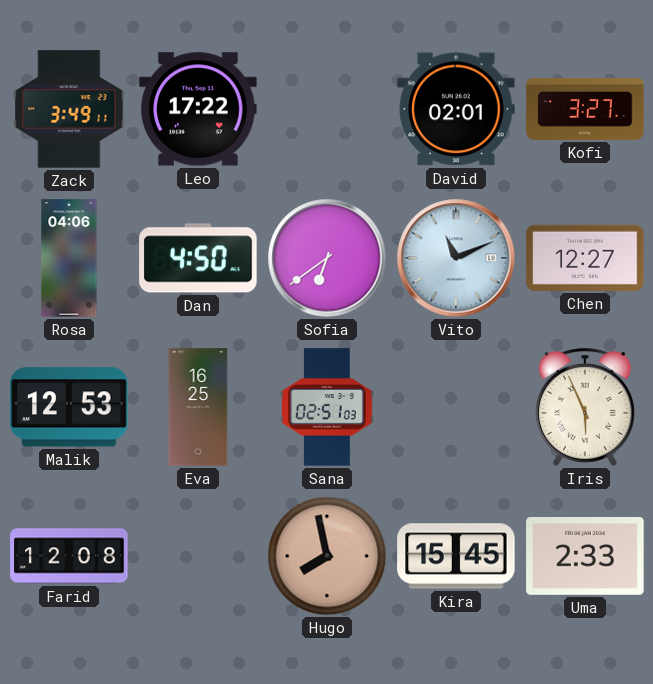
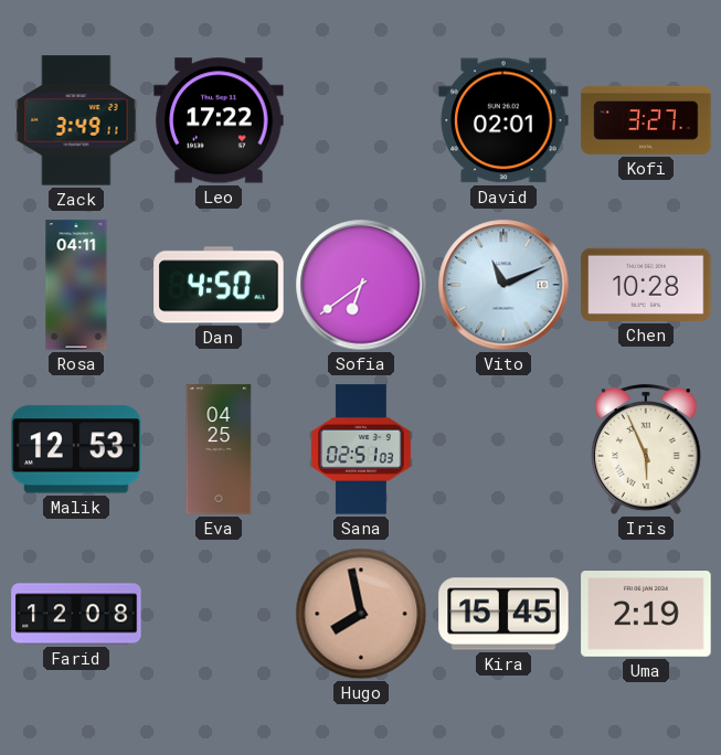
Rosa: 04:06 -> 04:11
Chen: 12:27 -> 10:28
Eva: 16:25 -> 04:25
Uma: 2:33 -> 2:19
